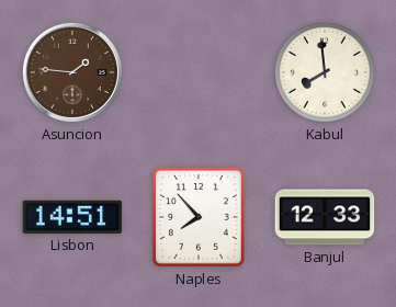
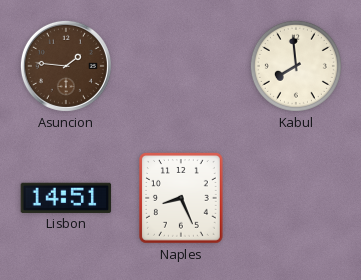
Naples: 7:53 -> 8:26
Banjul: 12:33 -> none
